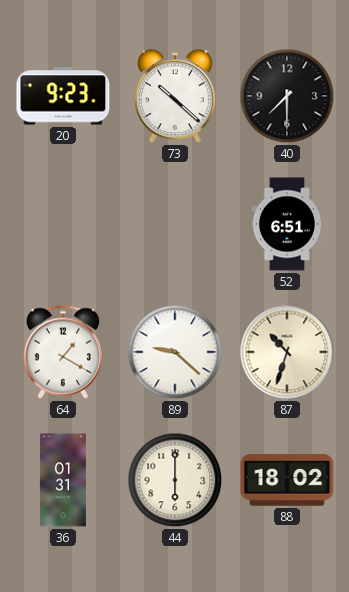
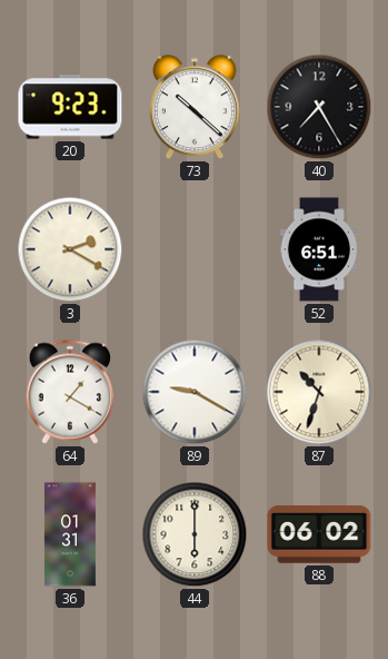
40: 7:30 -> 7:25
3: none -> 2:20
89: 9:22 -> 9:20
88: 18:02 -> 06:02
